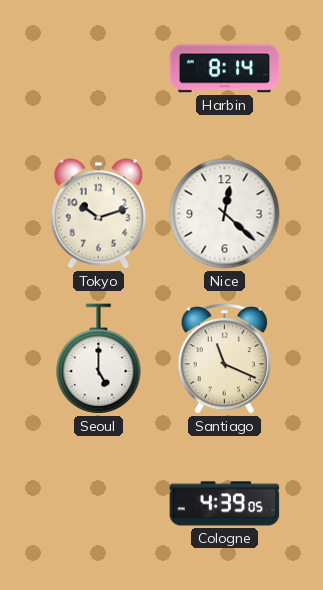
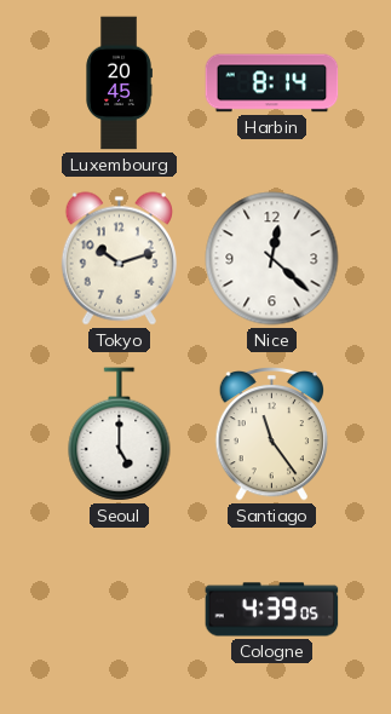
Luxembourg: none -> 20:45
Santiago: 11:19 -> 11:24
